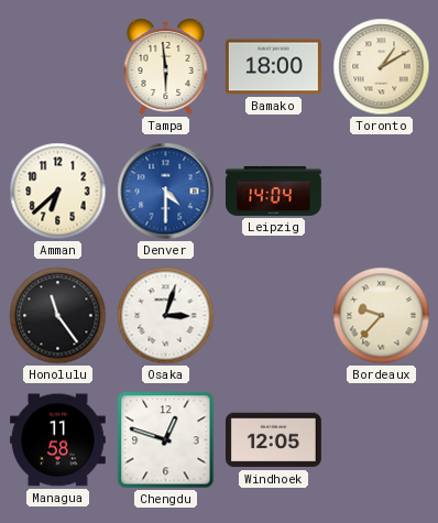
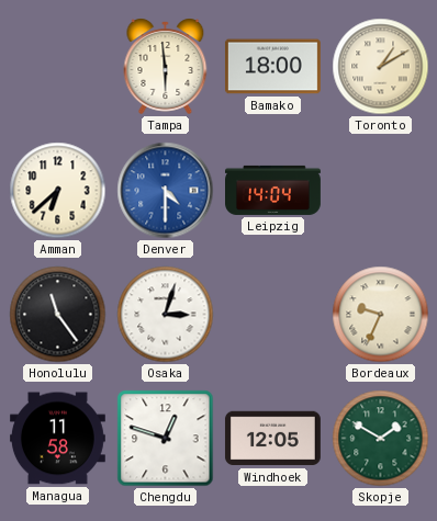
Bordeaux: 9:37 -> 9:34
Skopje: none -> 1:50
